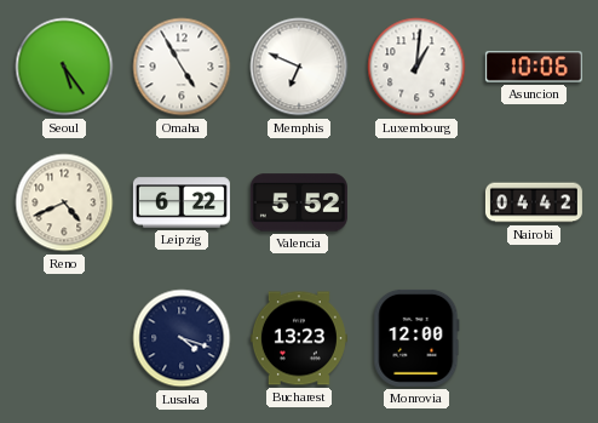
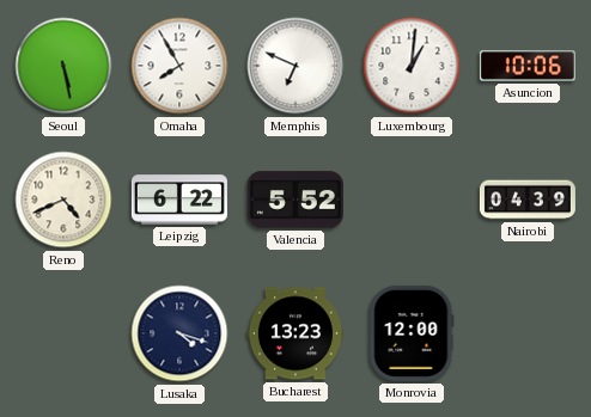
Seoul: 5:24 -> 5:28
Omaha: 4:55 -> 7:55
Nairobi: 04:42 -> 04:39
